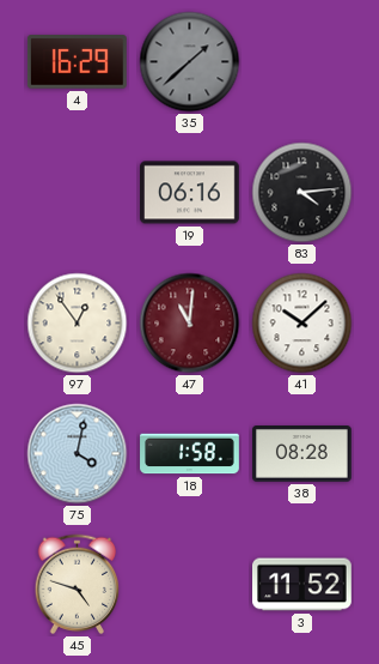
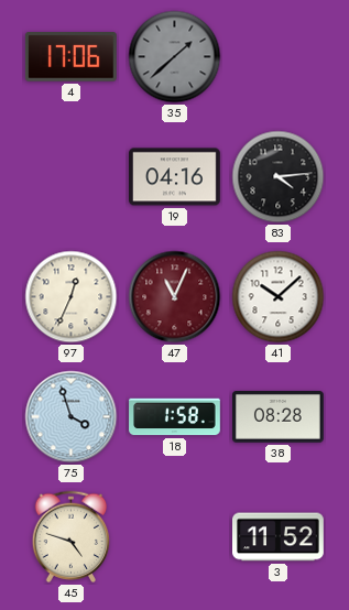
4: 16:29 -> 17:06
19: 06:16 -> 04:16
97: 12:54 -> 12:34
47: 11:01 -> 11:04
75: 4:02 -> 3:57
